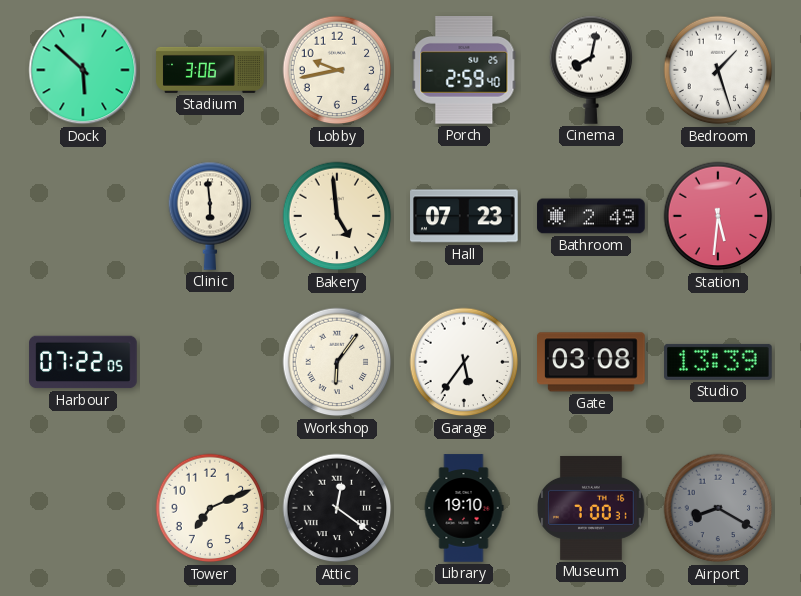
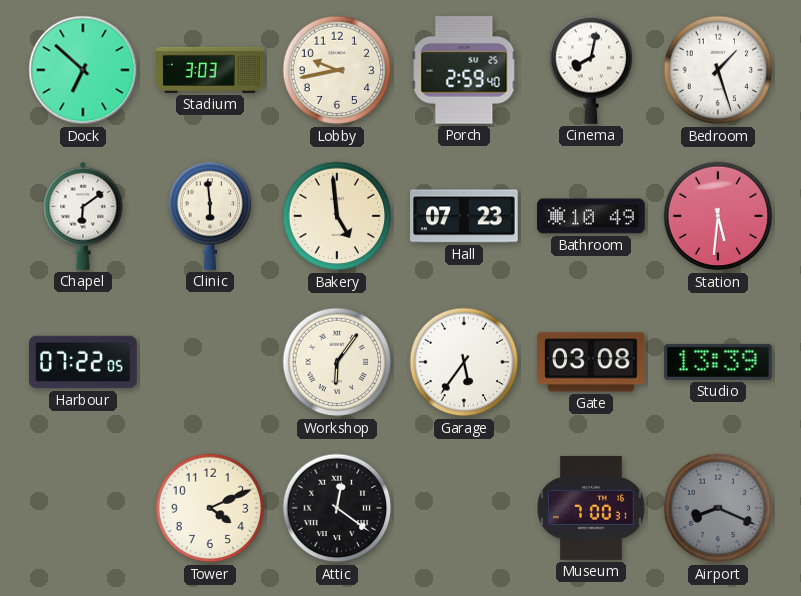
Dock: 5:52 -> 6:52
Stadium: 3:06 -> 3:03
Chapel: none -> 6:09
Bathroom: 2:49 -> 10:49
Tower: 7:11 -> 4:11
Library: 19:10 -> none
Airport: 8:20 -> 8:19
